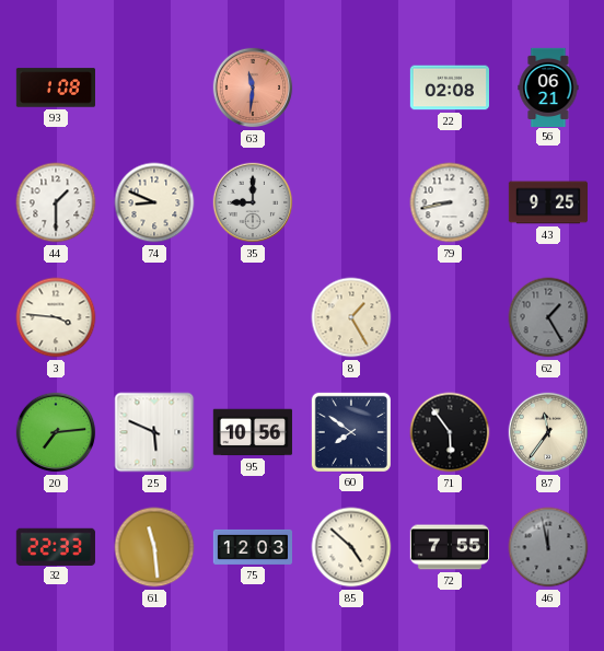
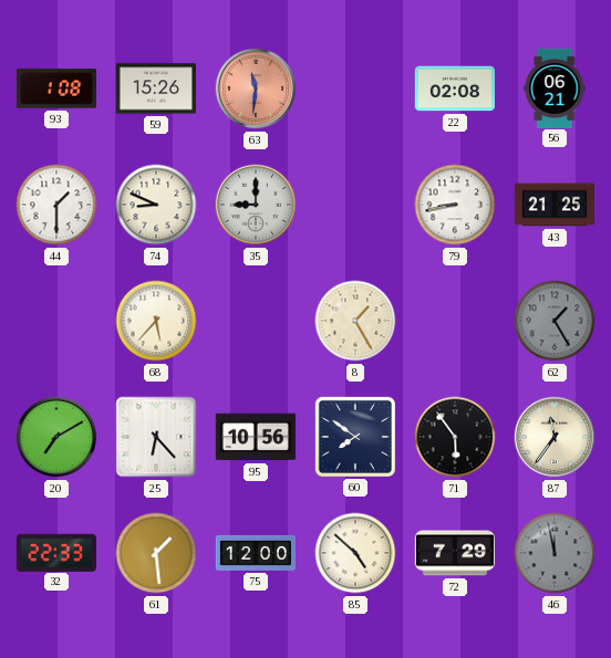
59: none -> 15:26
43: 9:25 -> 21:25
3: 3:46 -> none
68: none -> 5:37
20: 7:14 -> 7:10
25: 5:49 -> 6:23
61: 11:29 -> 1:29
75: 12:03 -> 12:00
72: 7:55 -> 7:29
